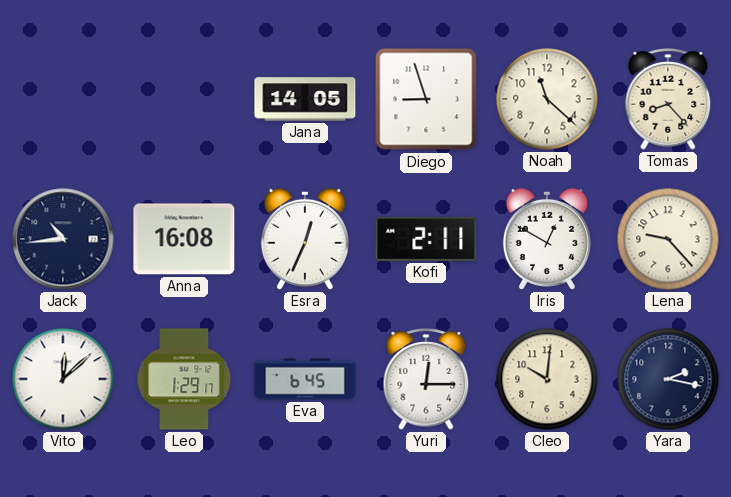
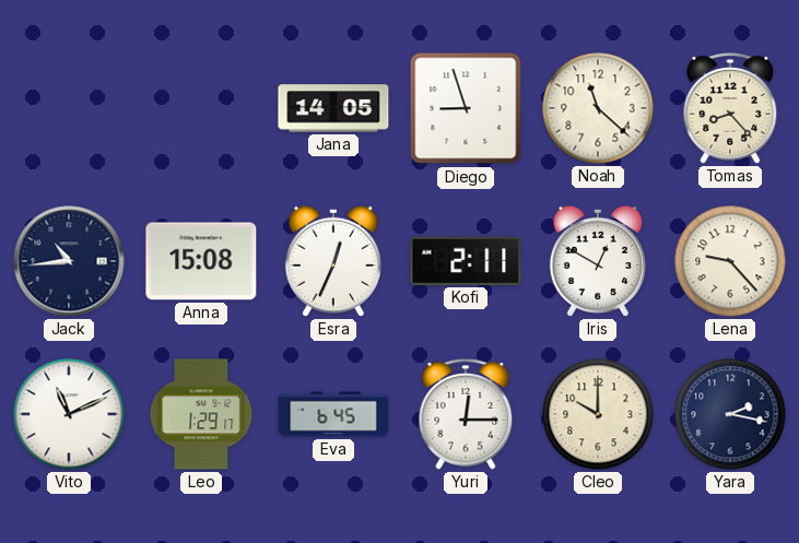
Anna: 16:08 -> 15:08
Vito: 12:08 -> 11:11
Cleo: 10:01 -> 10:00
